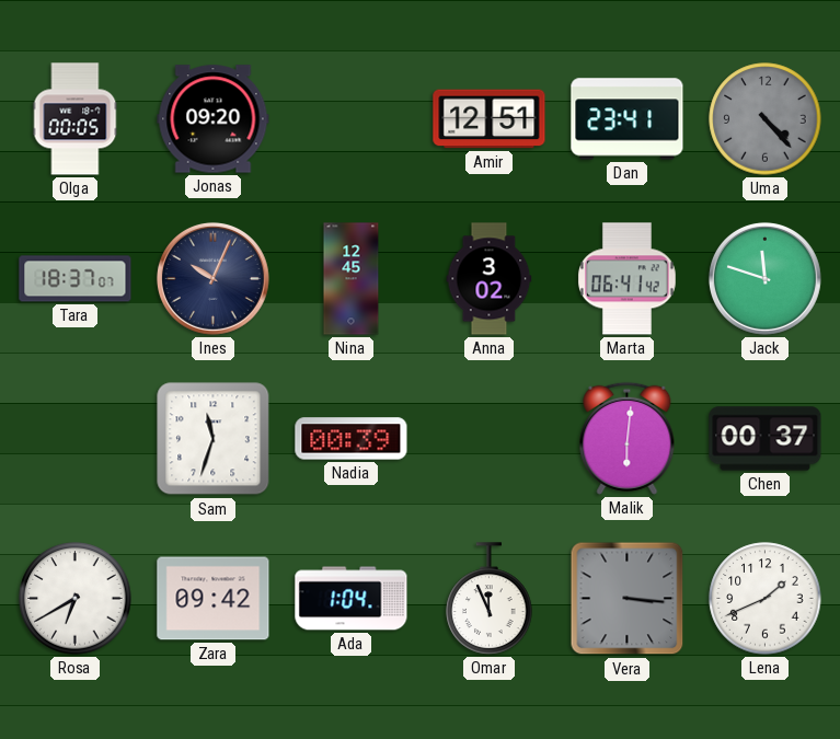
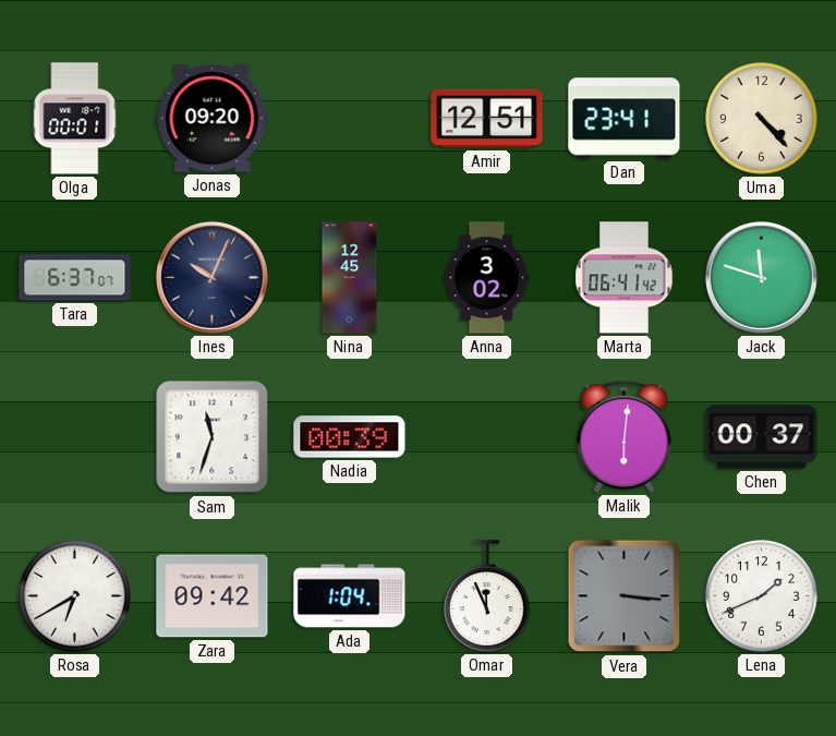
Olga: 00:05 -> 00:01
Uma dial: grey -> cream
Tara: 18:37 -> 6:37
